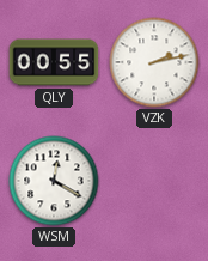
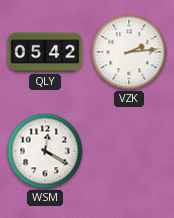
QLY: 00:55 -> 05:42
VZK: 2:13 -> 2:14
